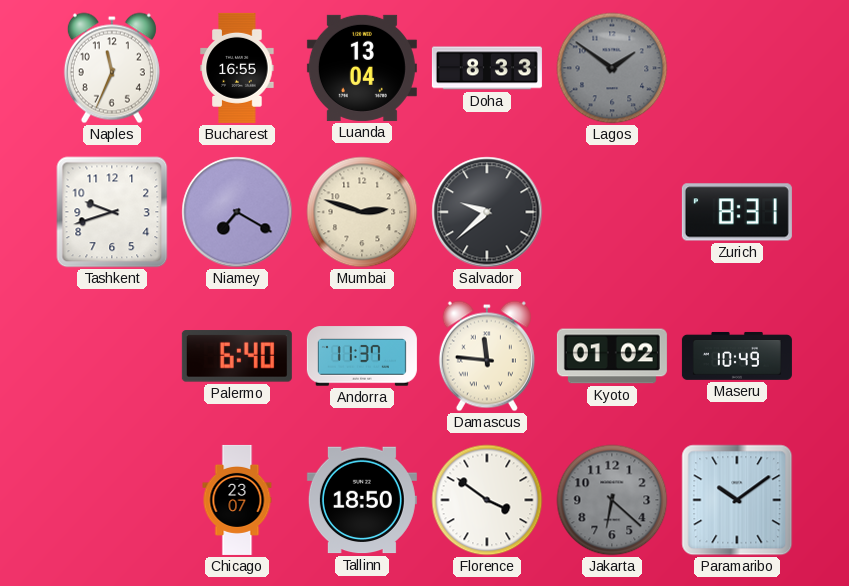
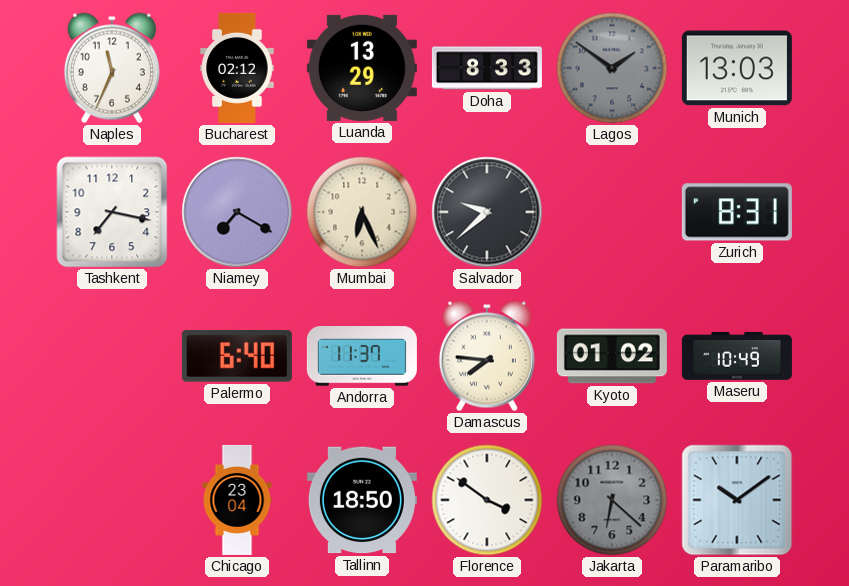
Bucharest: 16:55 -> 02:12
Luanda: 13:04 -> 13:29
Munich: none -> 13:03
Tashkent: 9:42 -> 7:17
Mumbai: 2:48 -> 6:26
Damascus: 11:46 -> 7:46
Chicago: 23:07 -> 23:04
